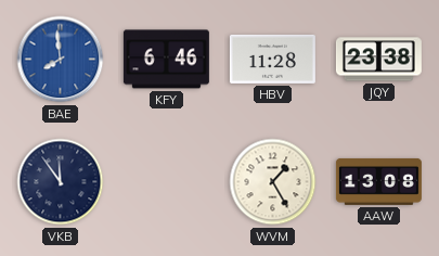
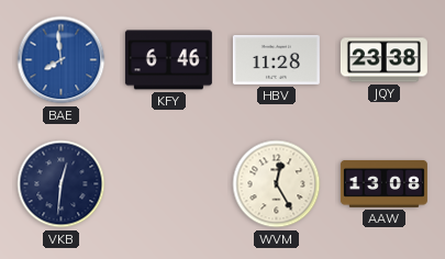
VKB: 11:54 -> 12:31
WVM: 1:25 -> 12:25
